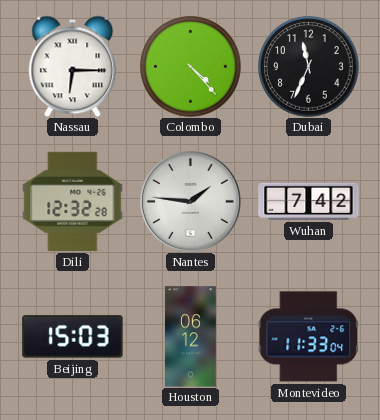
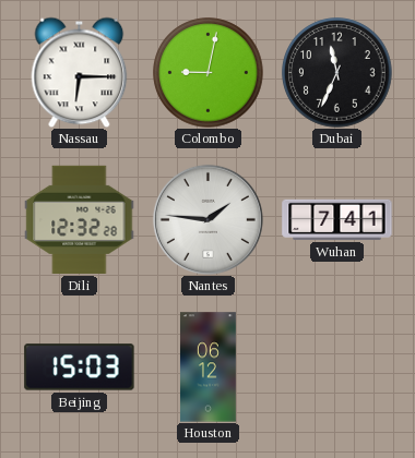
Colombo: 4:23 -> 9:02
Wuhan: 7:42 -> 7:41
Montevideo: 11:33 -> none
